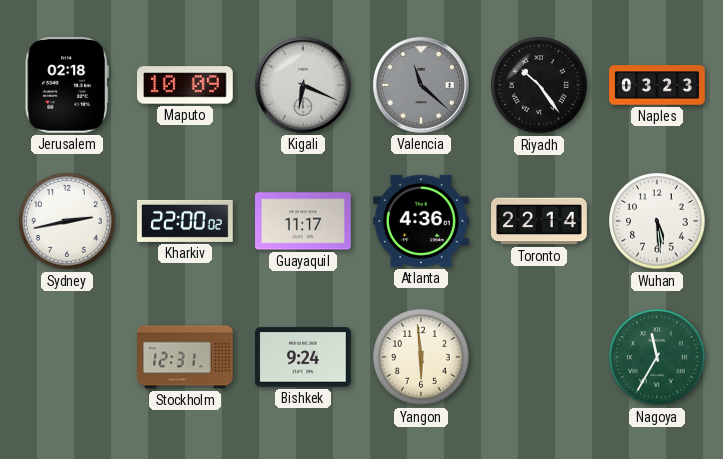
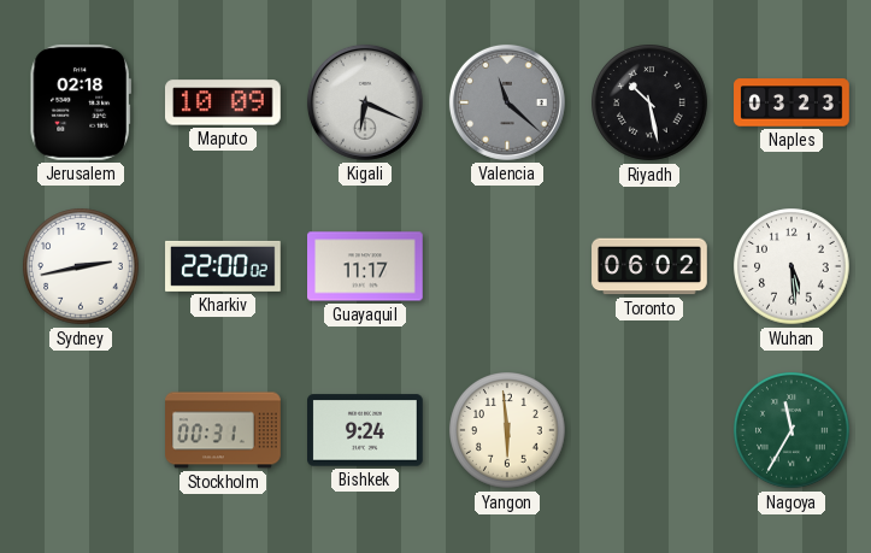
Riyadh: 10:24 -> 10:28
Atlanta: 4:36 -> none
Toronto: 22:14 -> 06:02
Stockholm: 12:31 -> 00:31
